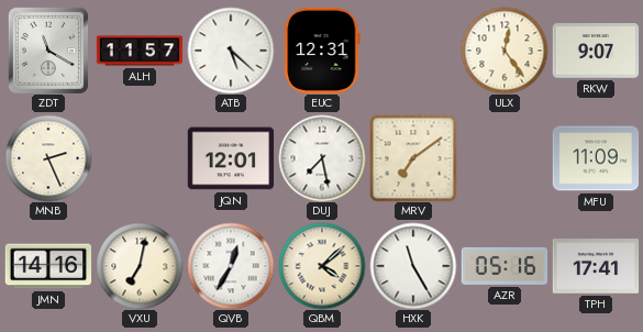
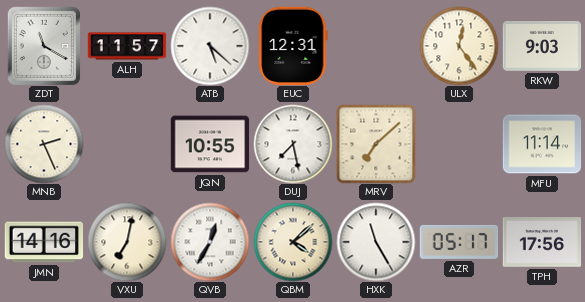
RKW: 9:07 -> 9:03
JQN: 12:01 -> 10:55
MRV: 7:09 -> 7:08
MFU: 11:09 -> 11:14
AZR: 05:16 -> 05:17
TPH: 17:41 -> 17:56
